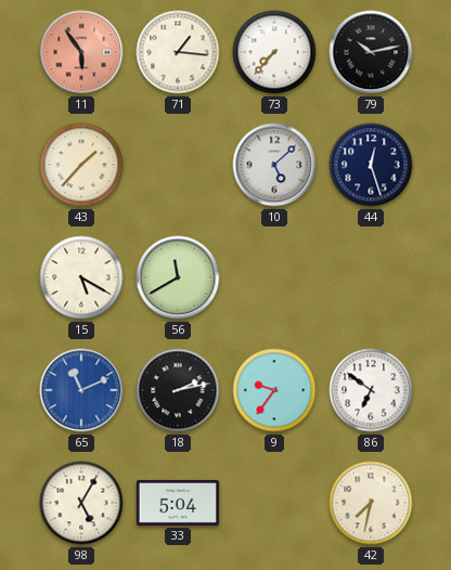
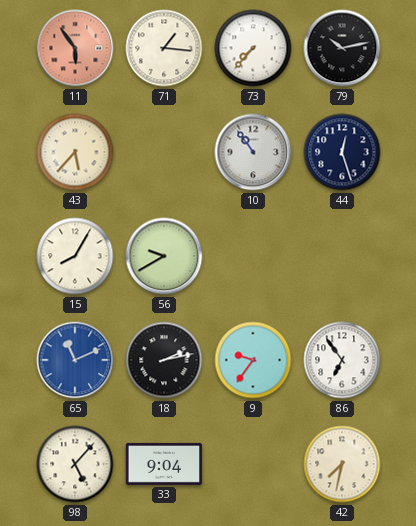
43: 1:37 -> 5:37
10: 5:08 -> 10:54
15: 5:20 -> 8:05
56: 11:40 -> 9:40
86: 6:51 -> 6:54
98: 5:05 -> 5:07
33: 5:04 -> 9:04
